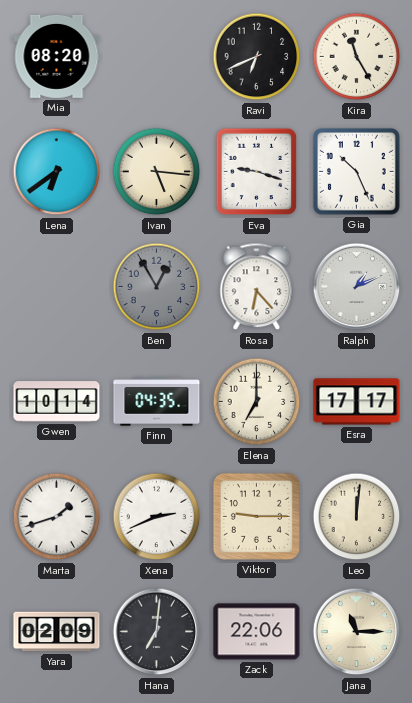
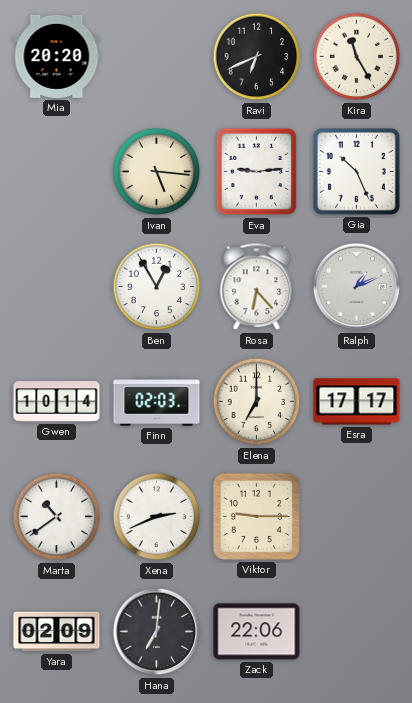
Mia: 08:20 -> 20:20
Lena: 6:39 -> none
Eva: 9:18 -> 9:14
Ben dial: grey -> white
Finn: 04:35 -> 02:03
Marta: 1:42 -> 10:39
Leo: 12:01 -> none
Jana: 11:15 -> none
